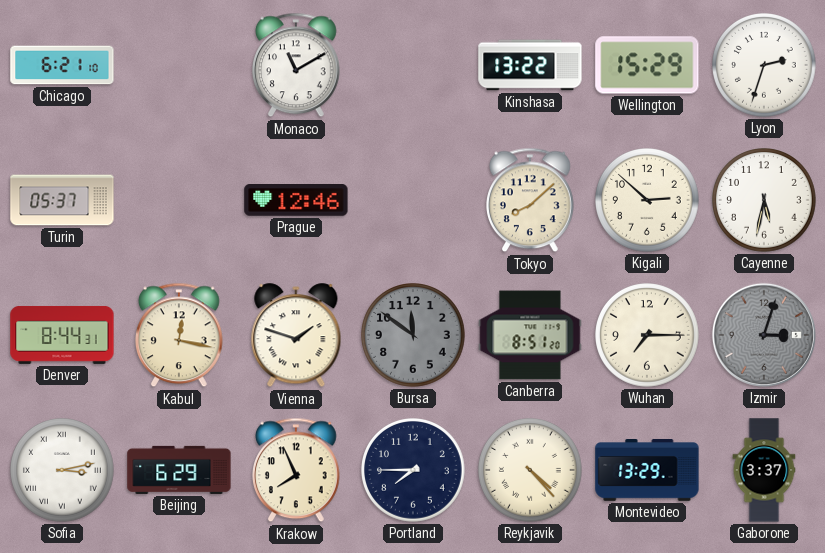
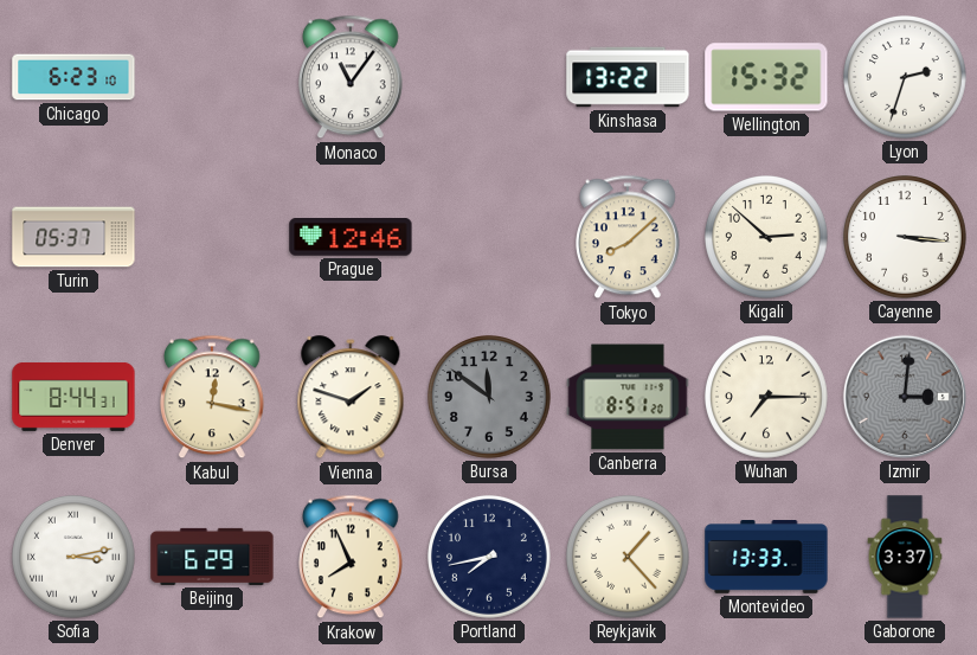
Chicago: 6:21 -> 6:23
Monaco: 11:10 -> 11:06
Wellington: 15:29 -> 15:32
Cayenne: 5:32 -> 3:16
Izmir: 3:03 -> 3:01
Portland: 7:45 -> 7:43
Reykjavik: 4:23 -> 1:23
Montevideo: 13:29 -> 13:33
